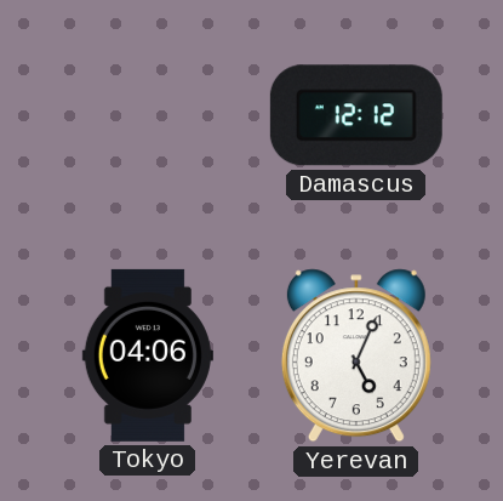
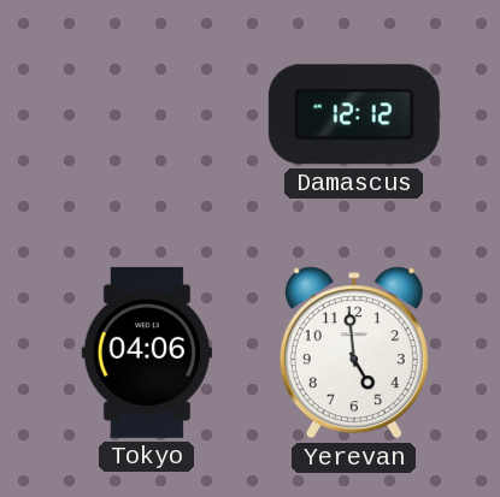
Yerevan: 5:04 -> 4:59
